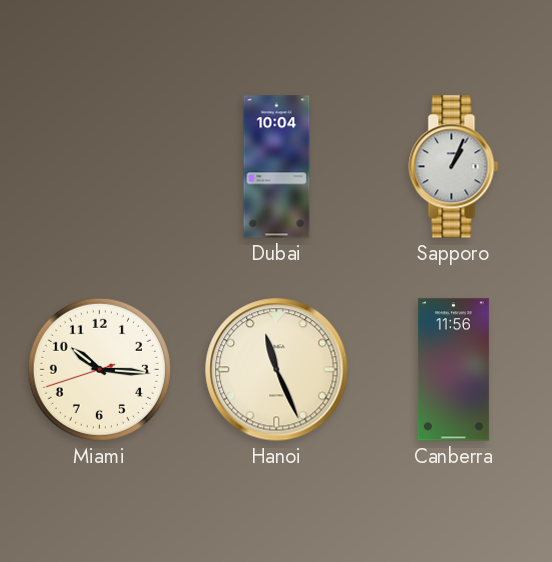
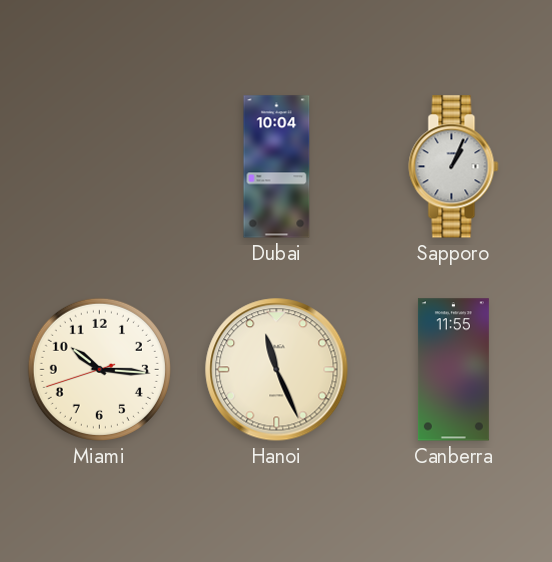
Canberra: 11:56 -> 11:55
